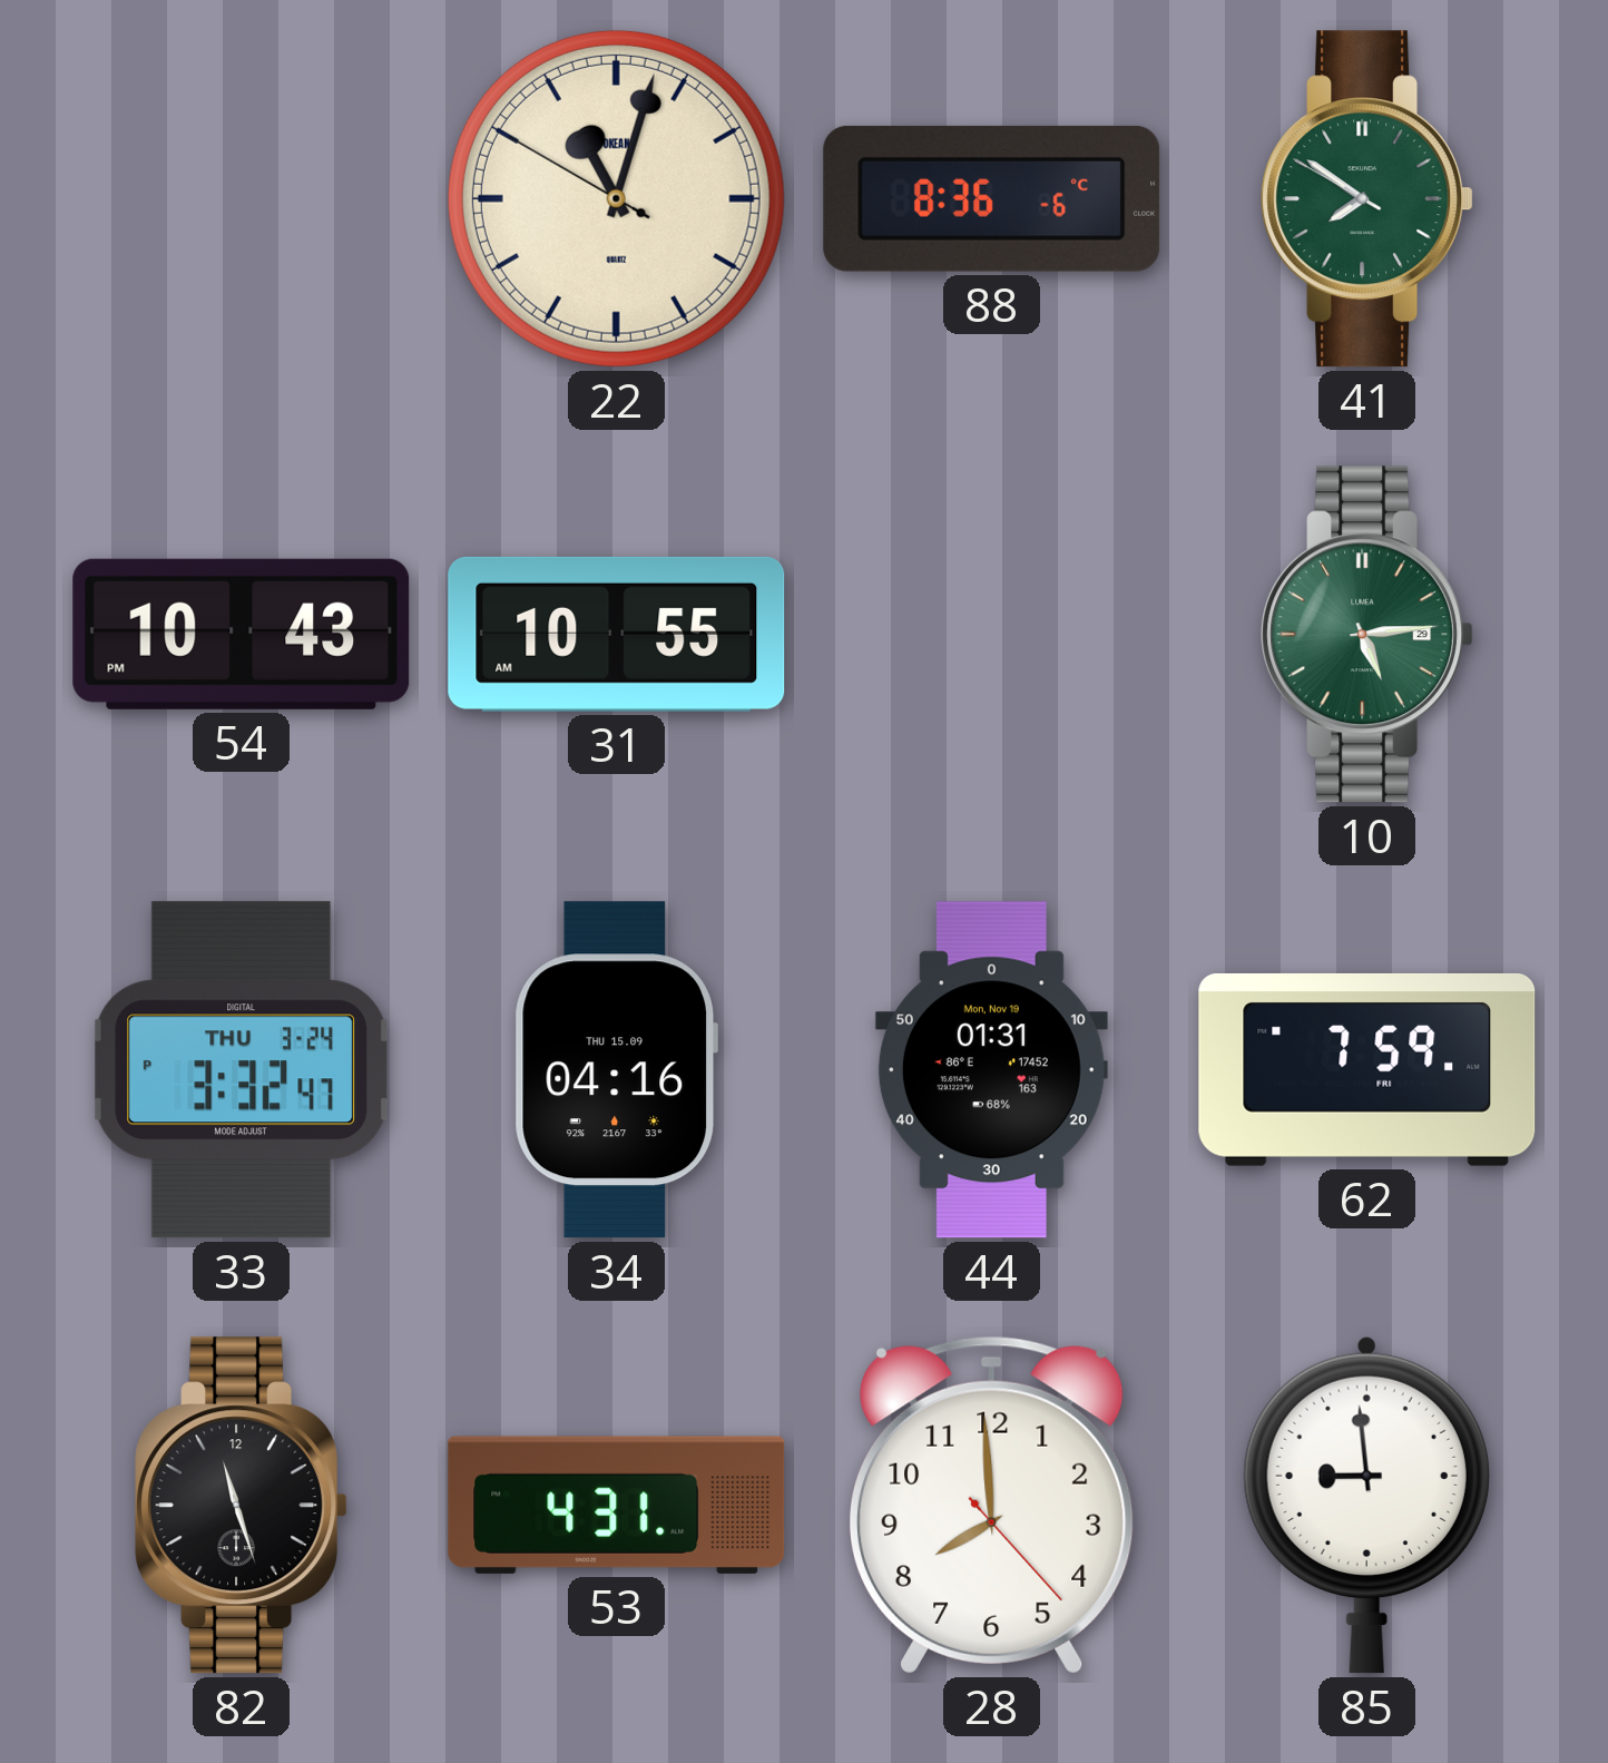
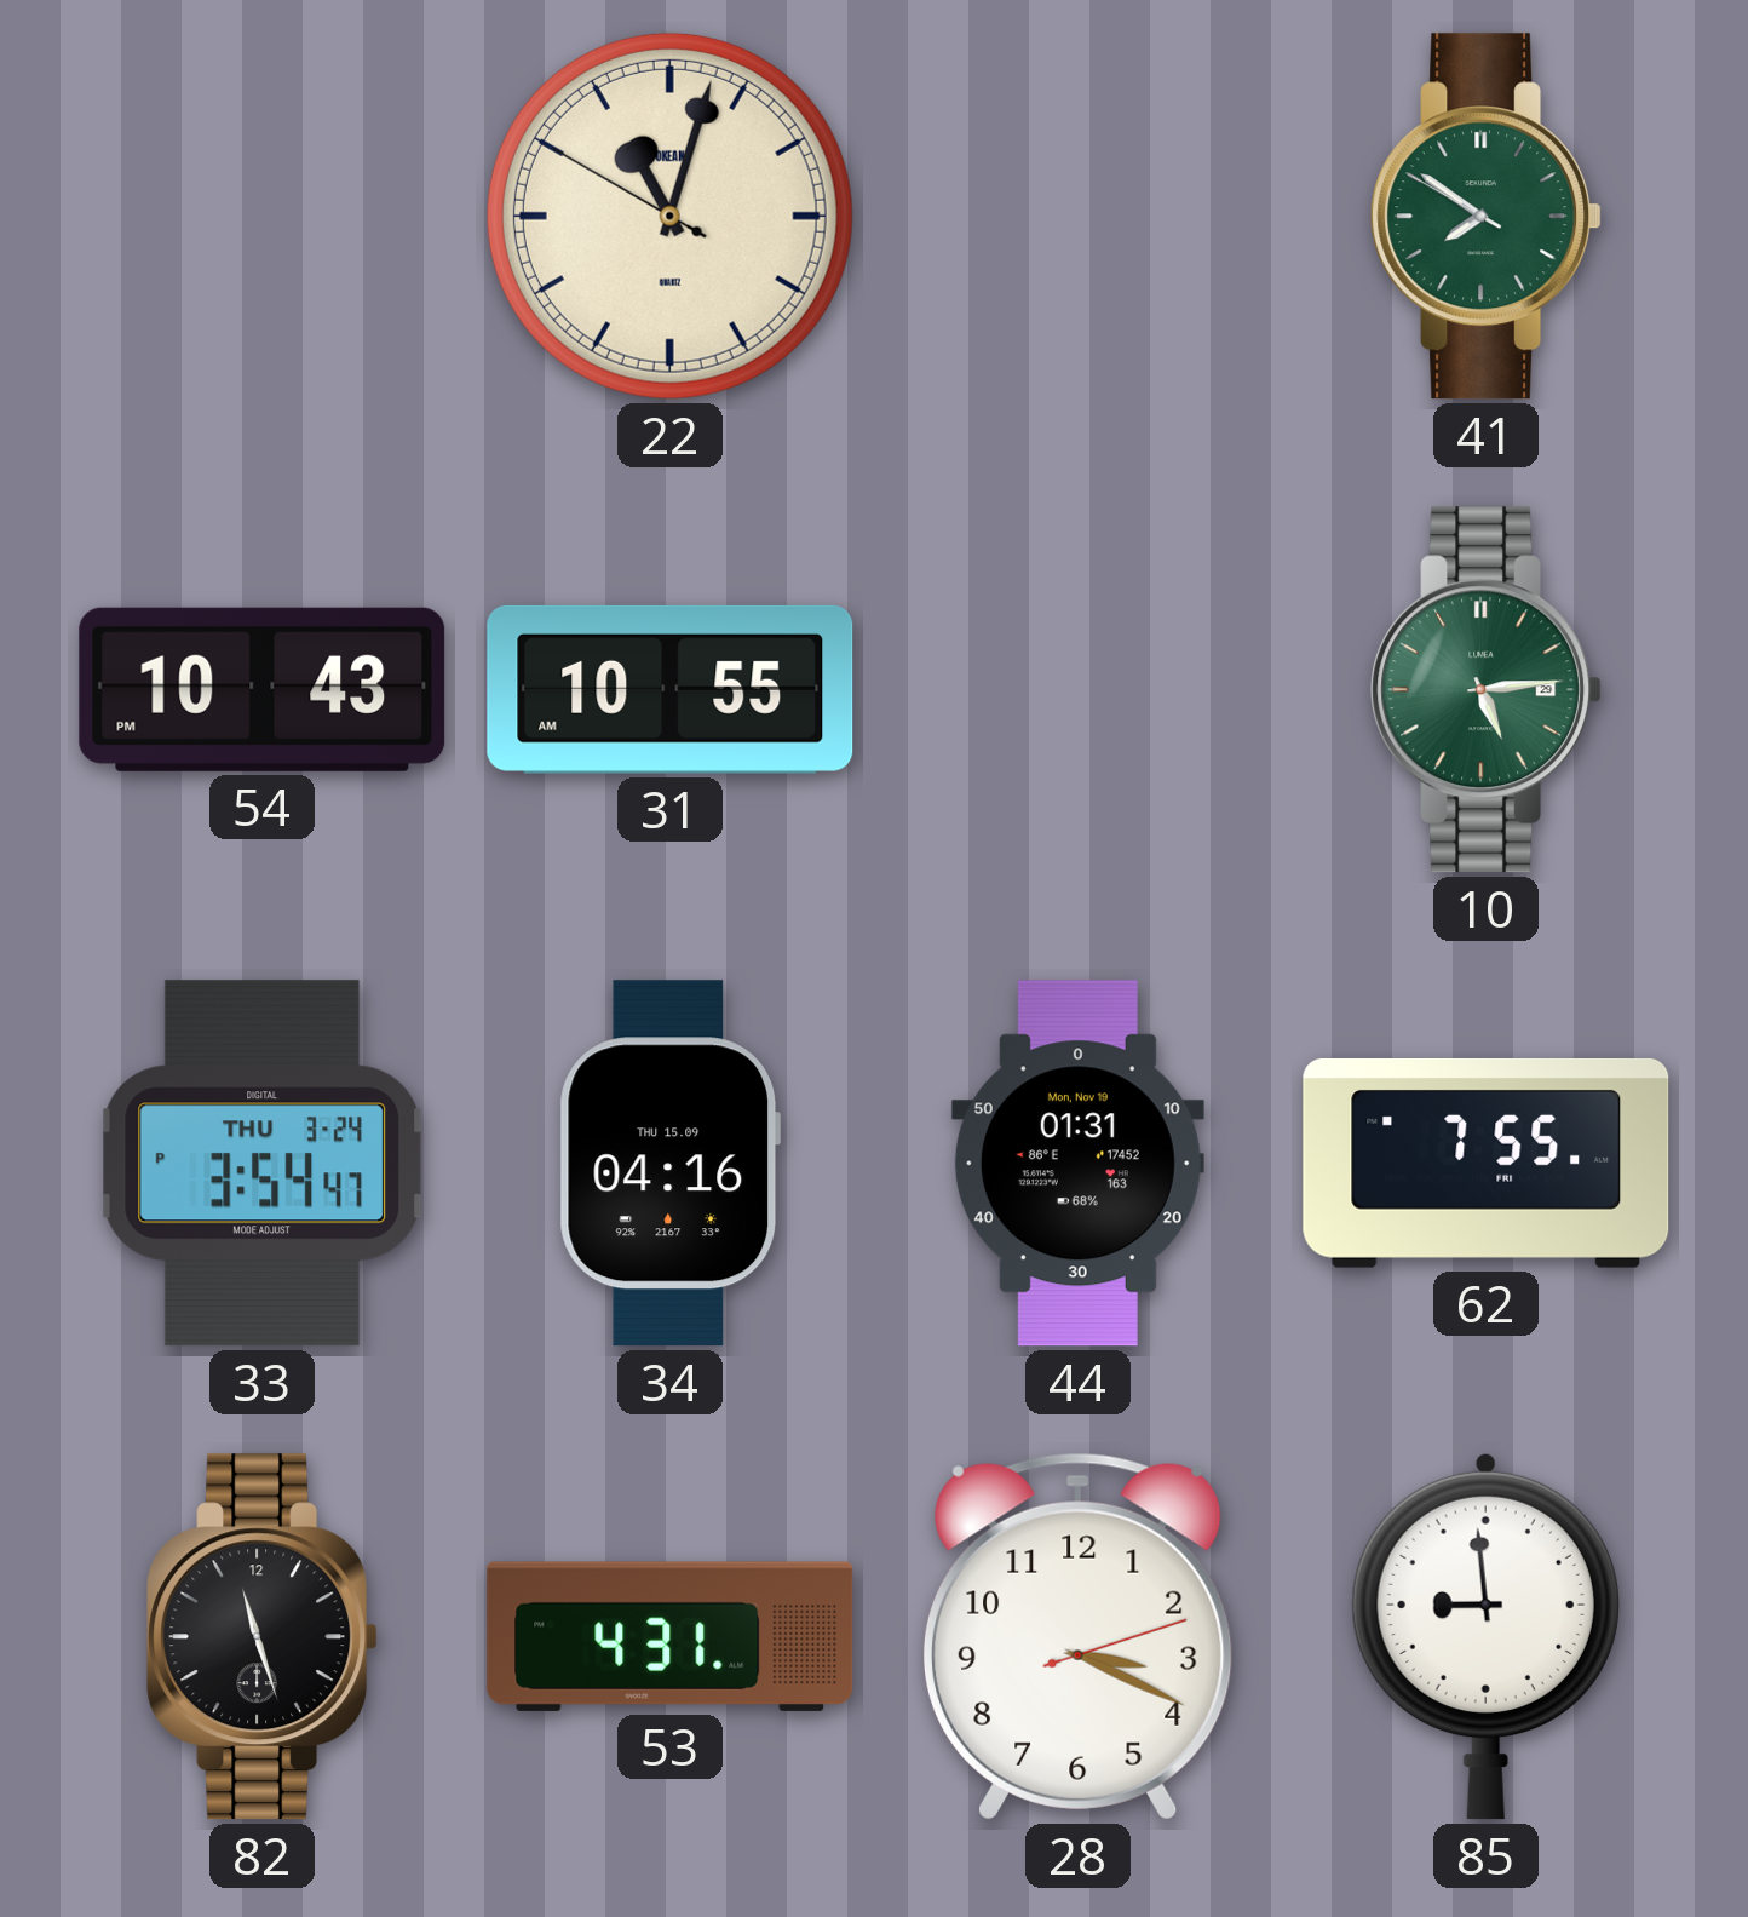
88: 8:36 -> none
33: 3:32 -> 3:54
62: 7:59 -> 7:55
28: 7:59 -> 3:19
